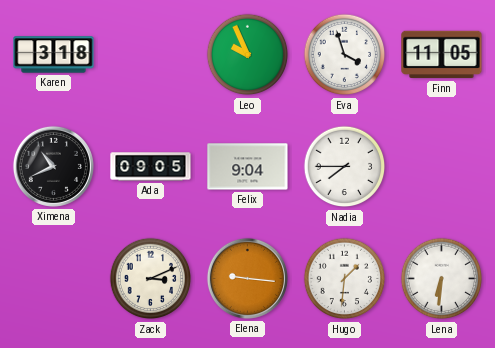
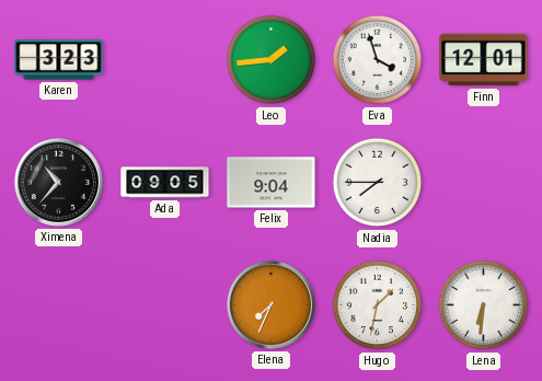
Karen: 3:18 -> 3:23
Leo: 9:56 -> 1:44
Finn: 11:05 -> 12:01
Ximena: 10:41 -> 10:37
Zack: 3:11 -> none
Elena: 9:16 -> 7:34
Hugo: 1:31 -> 1:32
